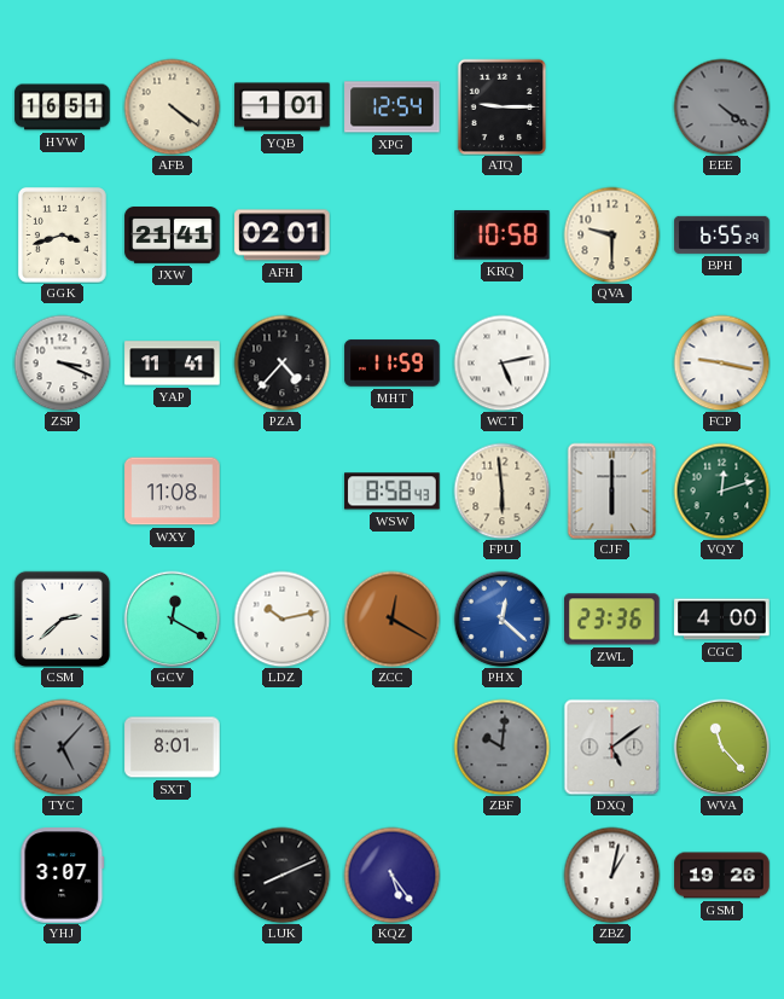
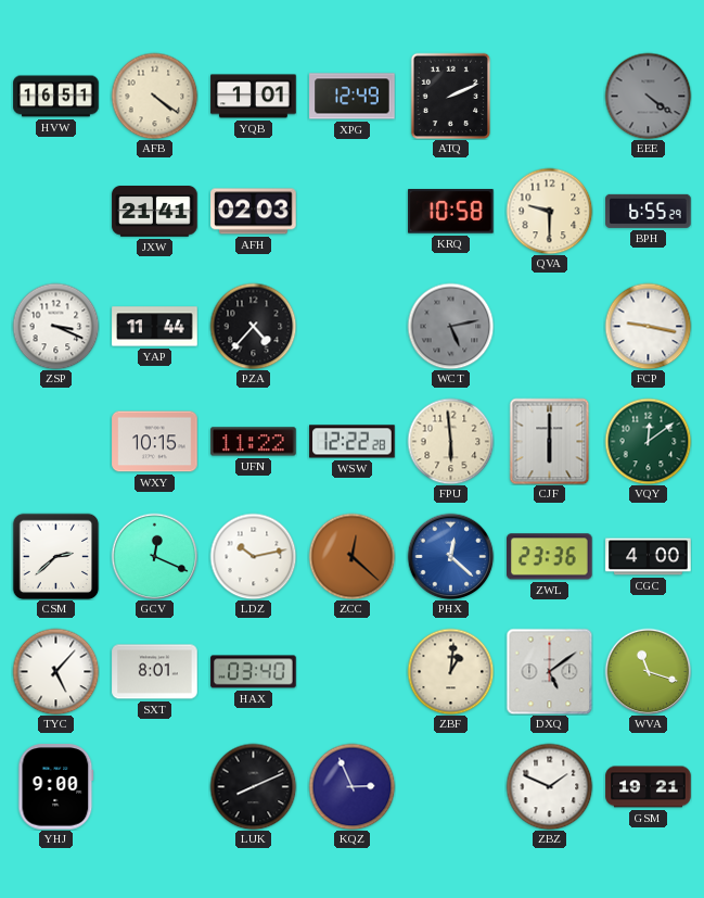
XPG: 12:54 -> 12:49
ATQ: 9:15 -> 2:11
GGK: 3:42 -> none
AFH: 02:01 -> 02:03
YAP: 11:41 -> 11:44
MHT: 11:59 -> none
WCT dial: white -> grey
WXY: 11:08 -> 10:15
UFN: none -> 11:22
WSW: 8:58 -> 12:22
VQY: 12:12 -> 12:09
GCV: 12:20 -> 12:19
ZCC: 12:20 -> 12:22
TYC dial: grey -> white
HAX: none -> 03:40
ZBF: 10:01 -> 1:01
ZBF dial: grey -> cream
WVA: 11:23 -> 11:18
YHJ: 3:07 -> 9:00
KQZ: 5:24 -> 2:56
ZBZ: 1:02 -> 1:49
GSM: 19:26 -> 19:21
